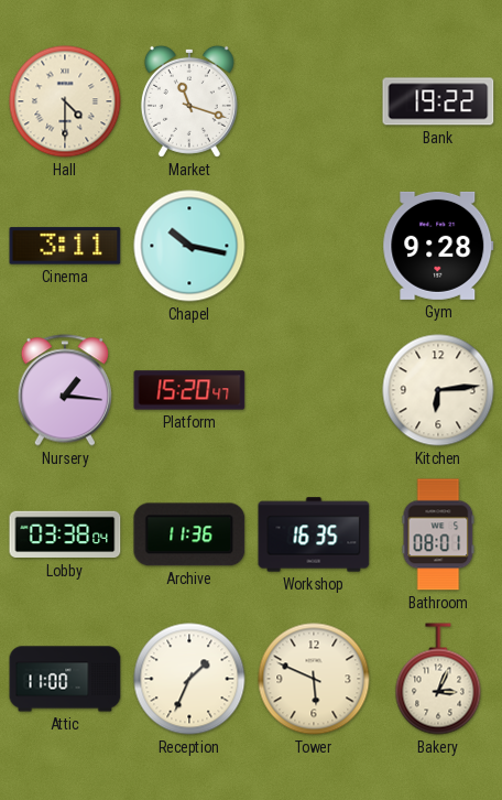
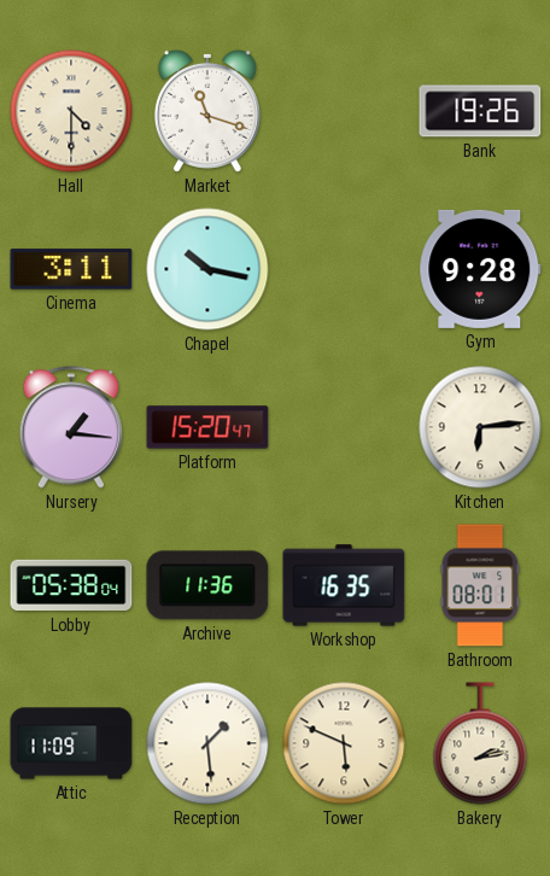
Bank: 19:22 -> 19:26
Lobby: 03:38 -> 05:38
Attic: 11:00 -> 11:09
Reception: 1:34 -> 1:29
Bakery: 3:04 -> 2:13
